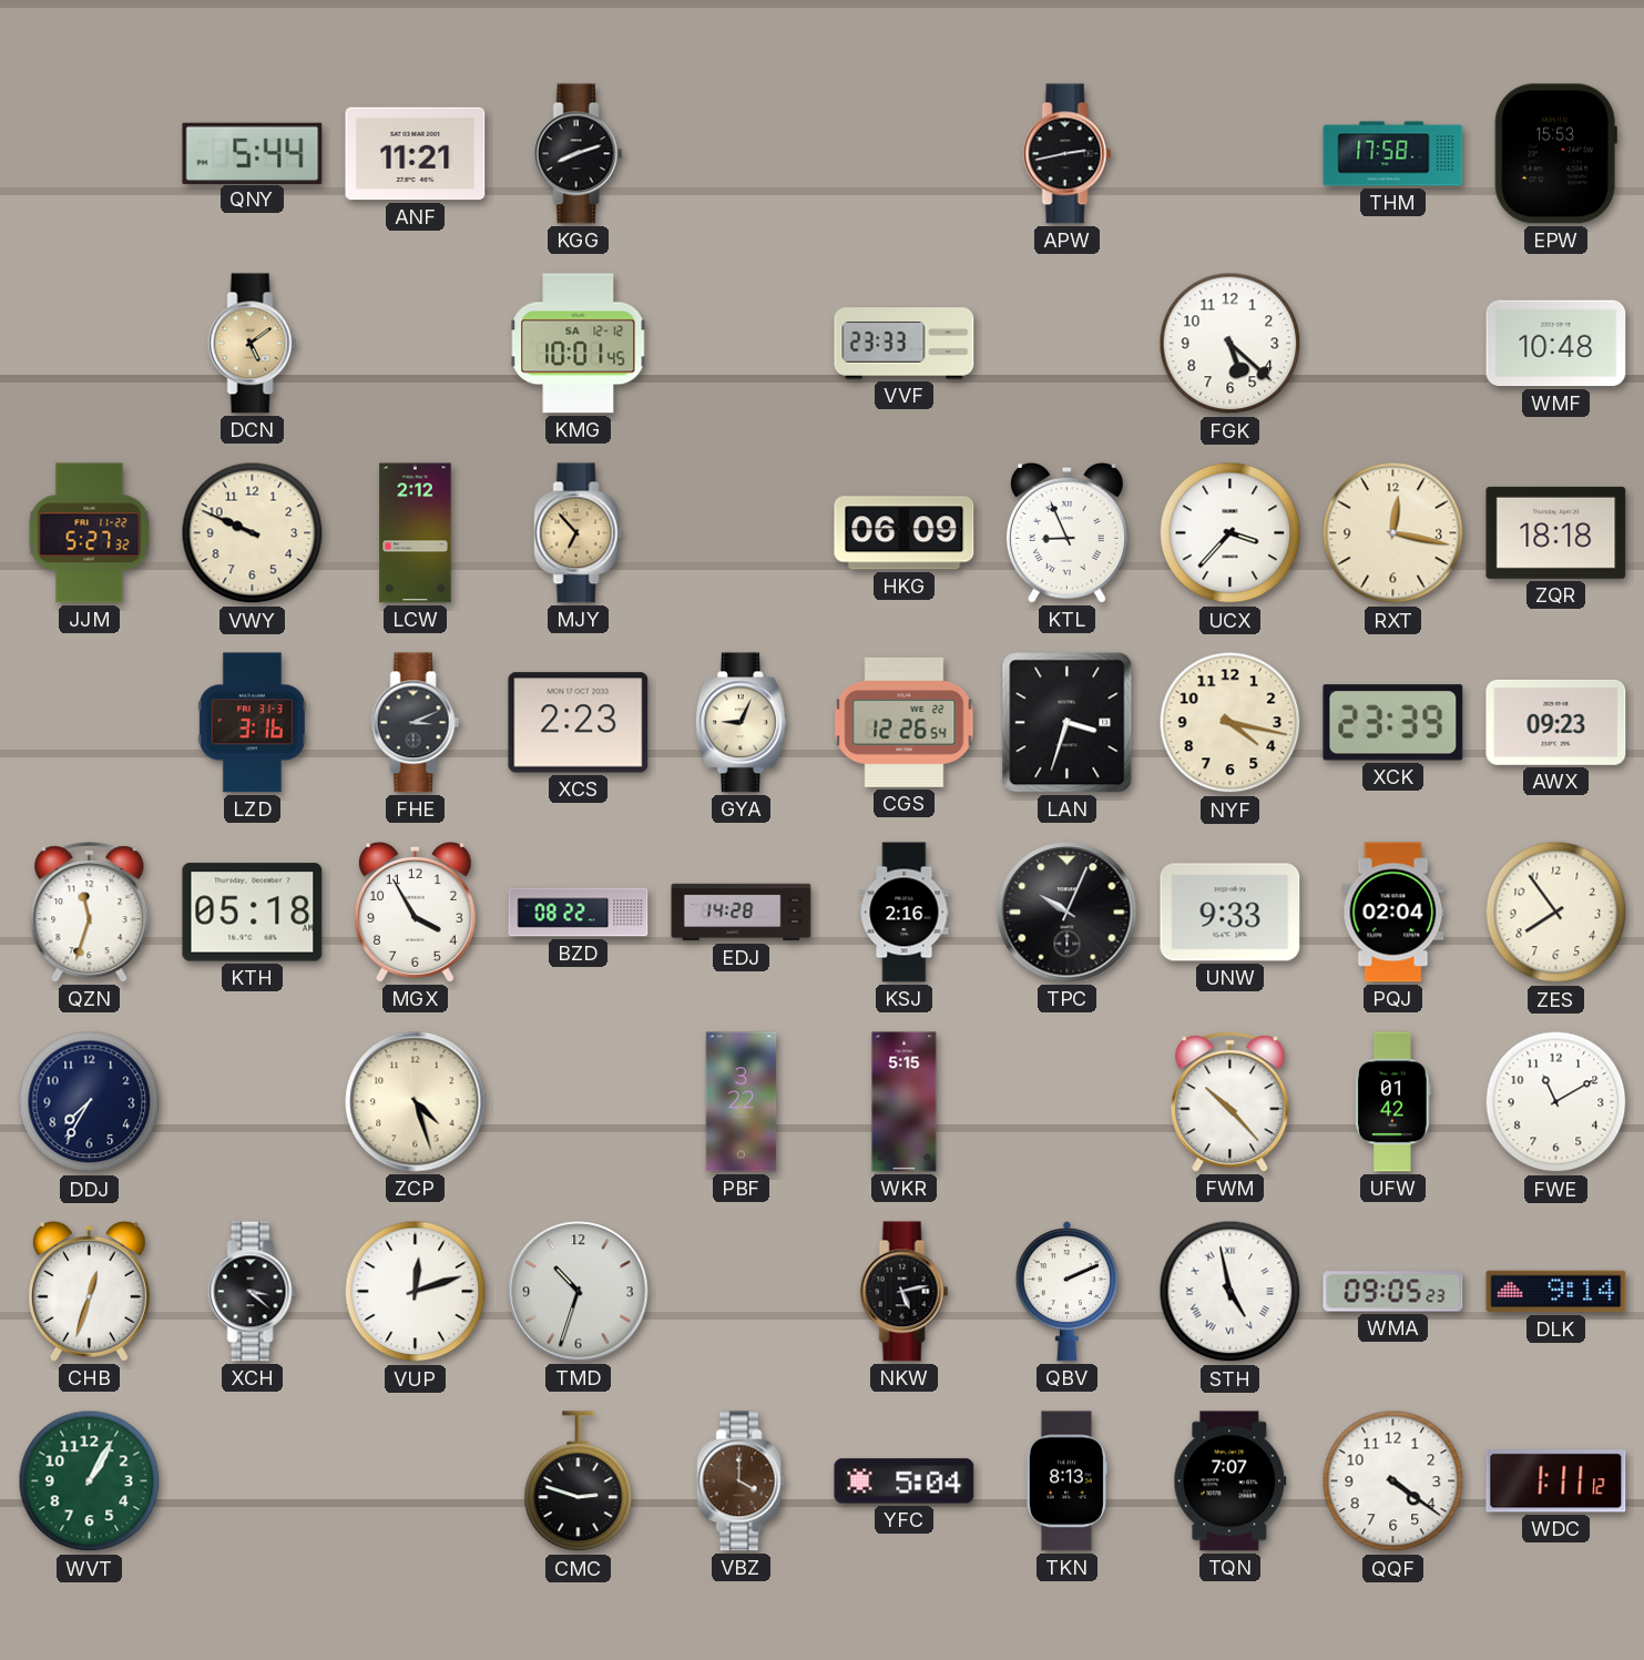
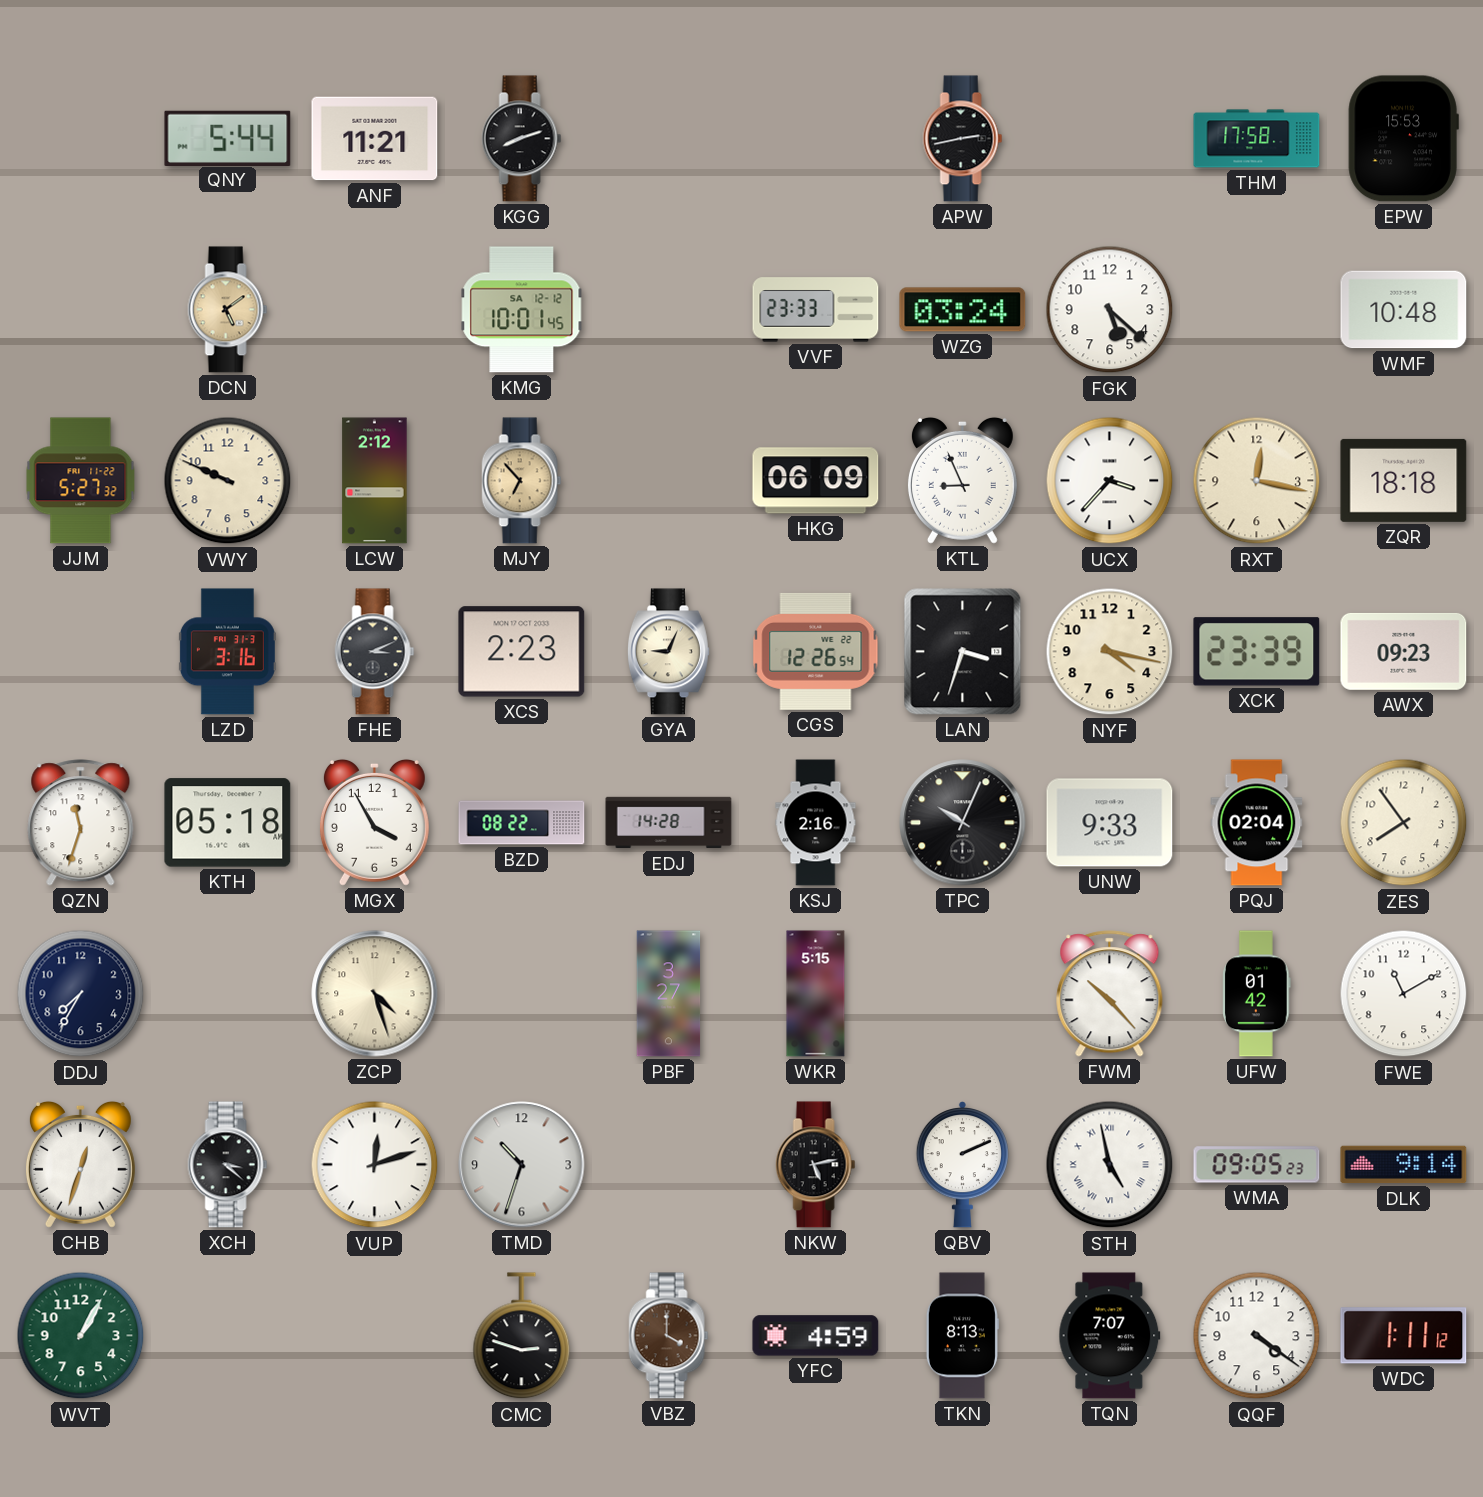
WZG: none -> 03:24
PBF: 3:22 -> 3:27
YFC: 5:04 -> 4:59
